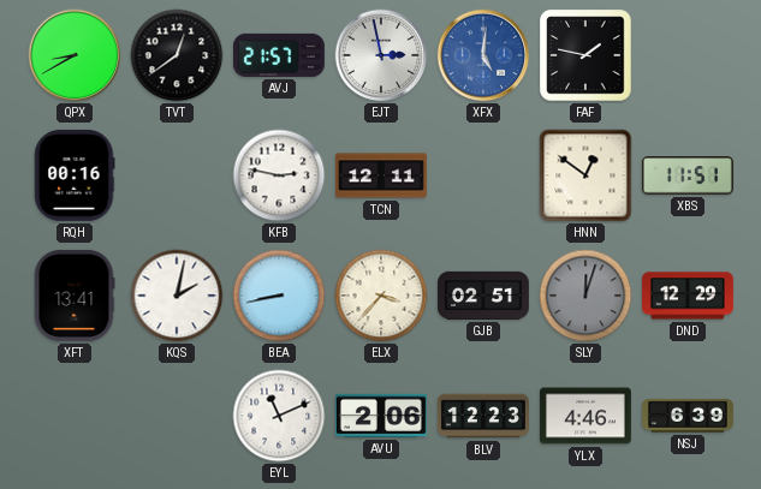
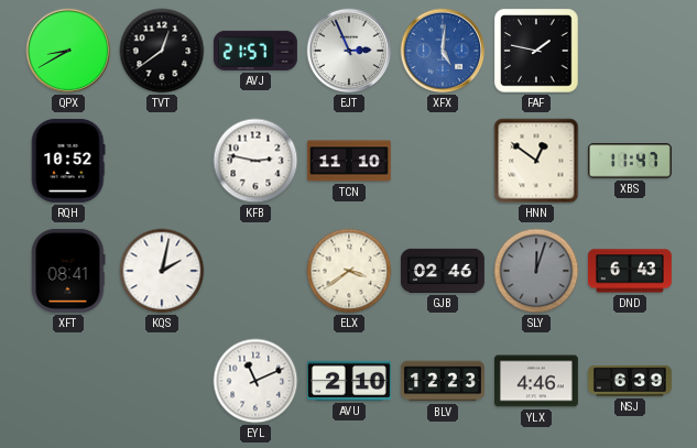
EJT: 2:58 -> 2:56
RQH: 00:16 -> 10:52
TCN: 12:11 -> 11:10
XBS: 11:51 -> 11:47
XFT: 13:41 -> 08:41
BEA: 8:43 -> none
ELX: 3:37 -> 3:39
GJB: 02:51 -> 02:46
DND: 12:29 -> 6:43
AVU: 2:06 -> 2:10
